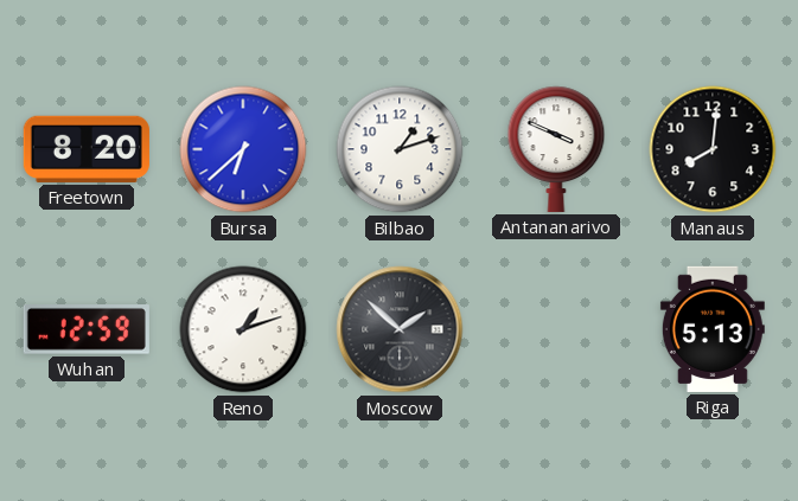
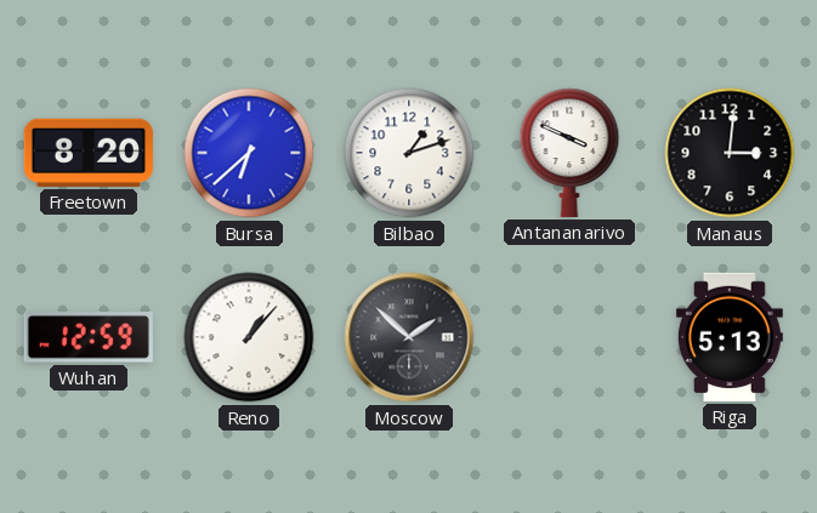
Manaus: 8:01 -> 3:01
Reno: 1:12 -> 1:07
